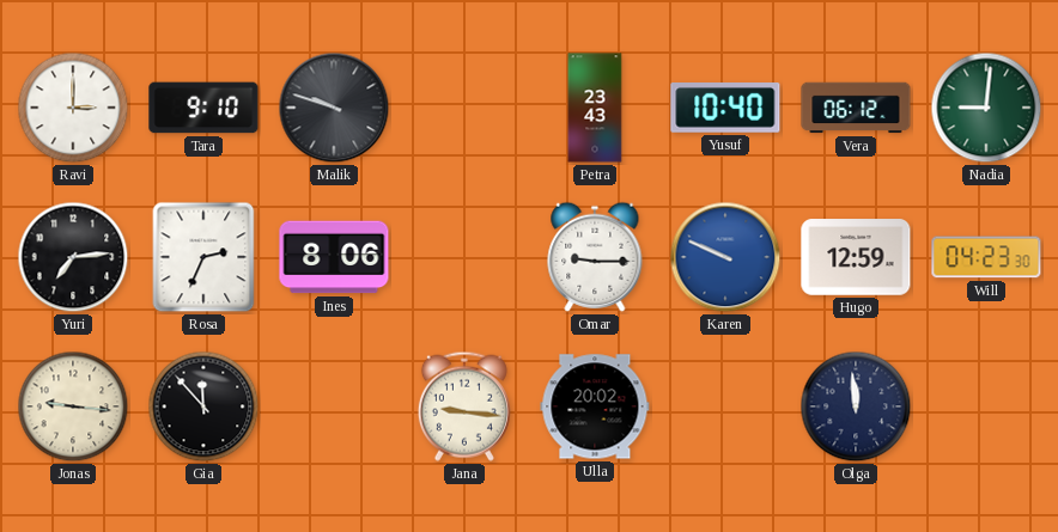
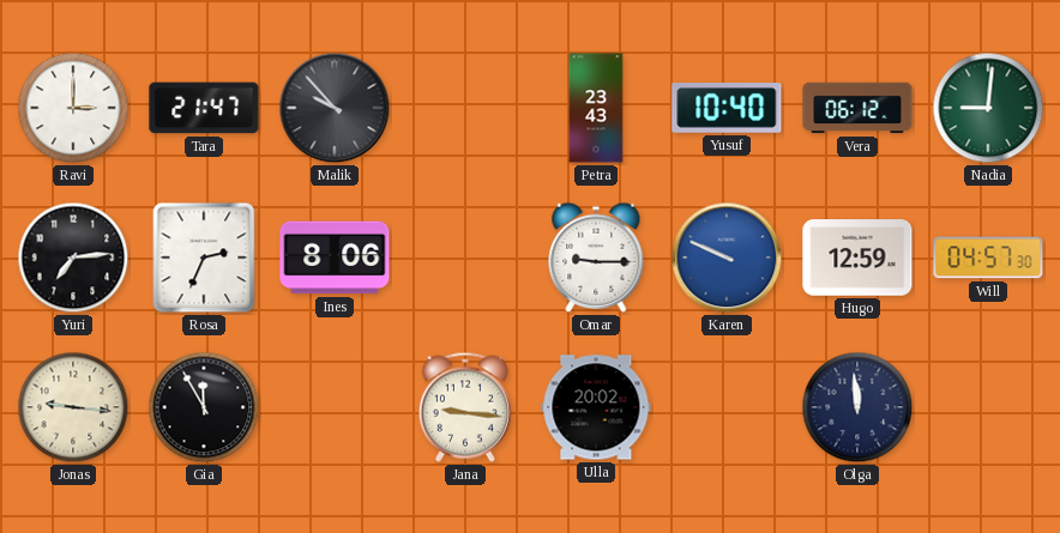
Tara: 9:10 -> 21:47
Malik: 9:48 -> 9:53
Will: 04:23 -> 04:57
Gia: 11:53 -> 11:55
